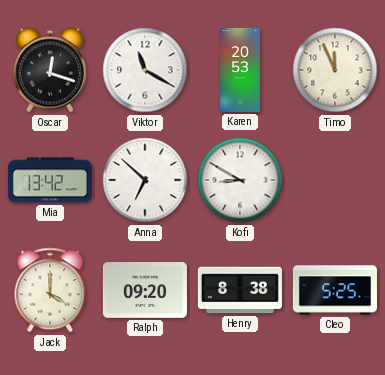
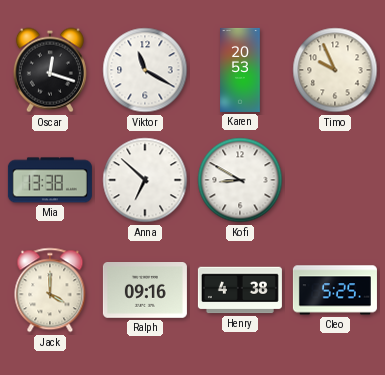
Timo: 11:56 -> 9:56
Mia: 13:42 -> 13:38
Ralph: 09:20 -> 09:16
Henry: 8:38 -> 4:38
